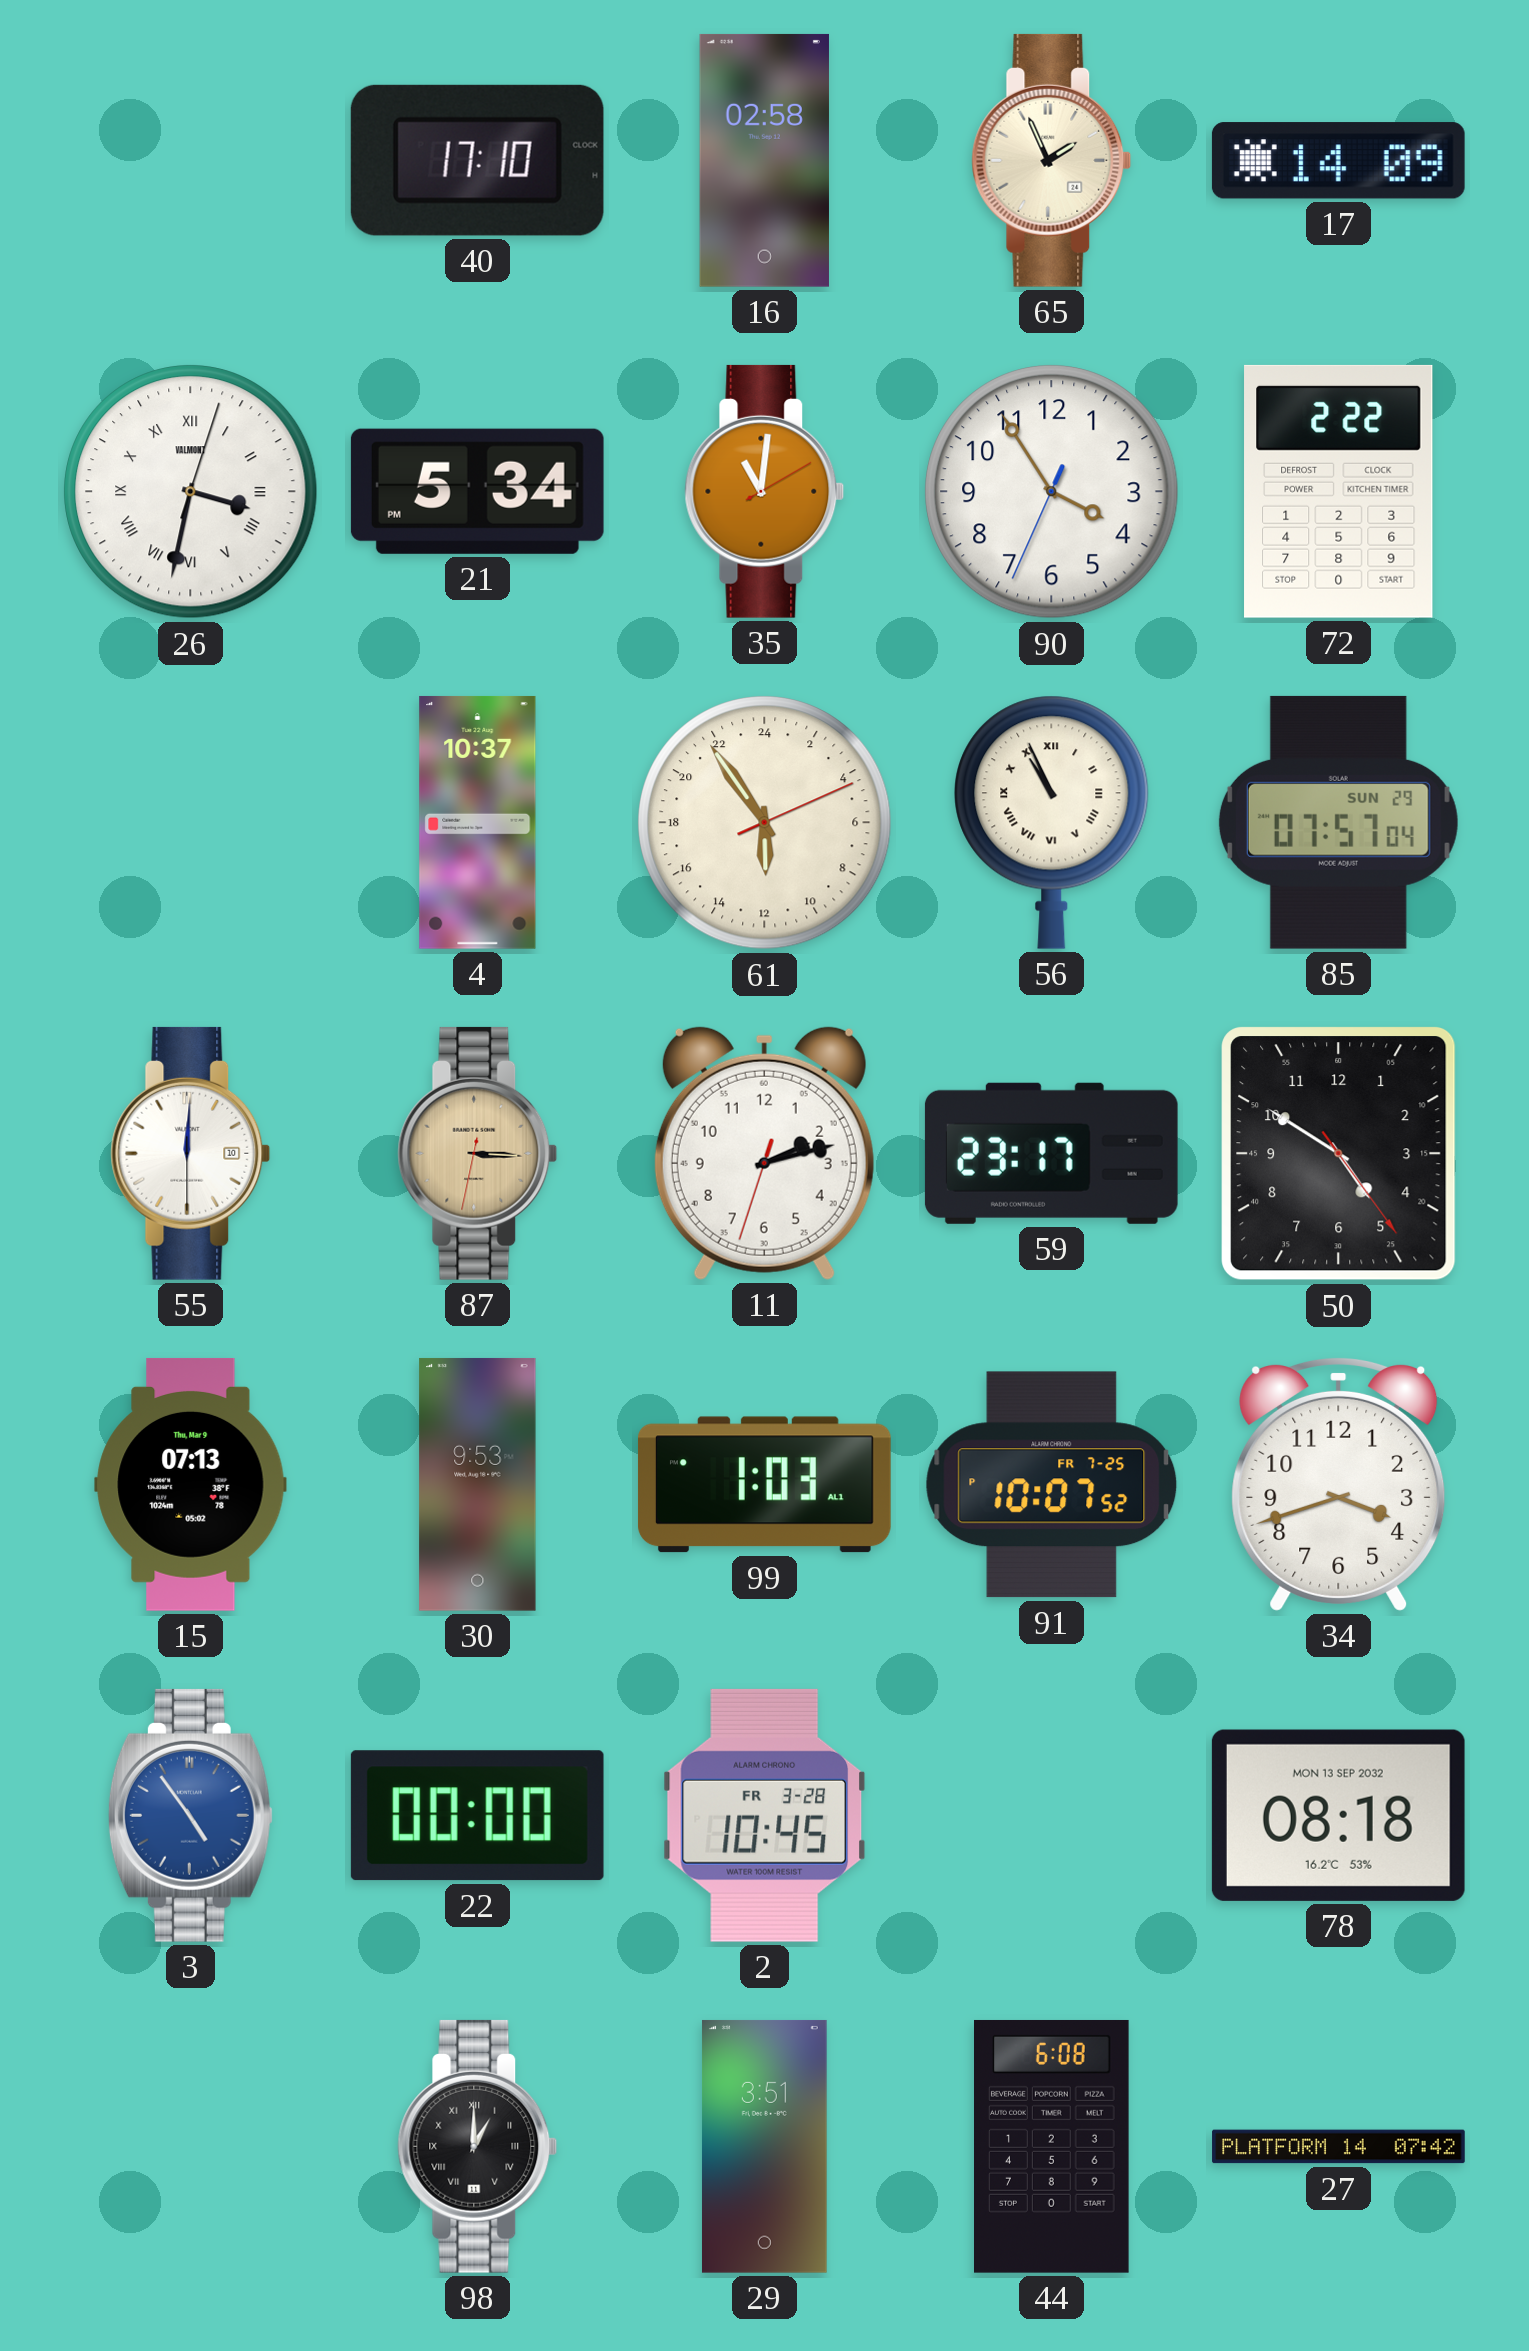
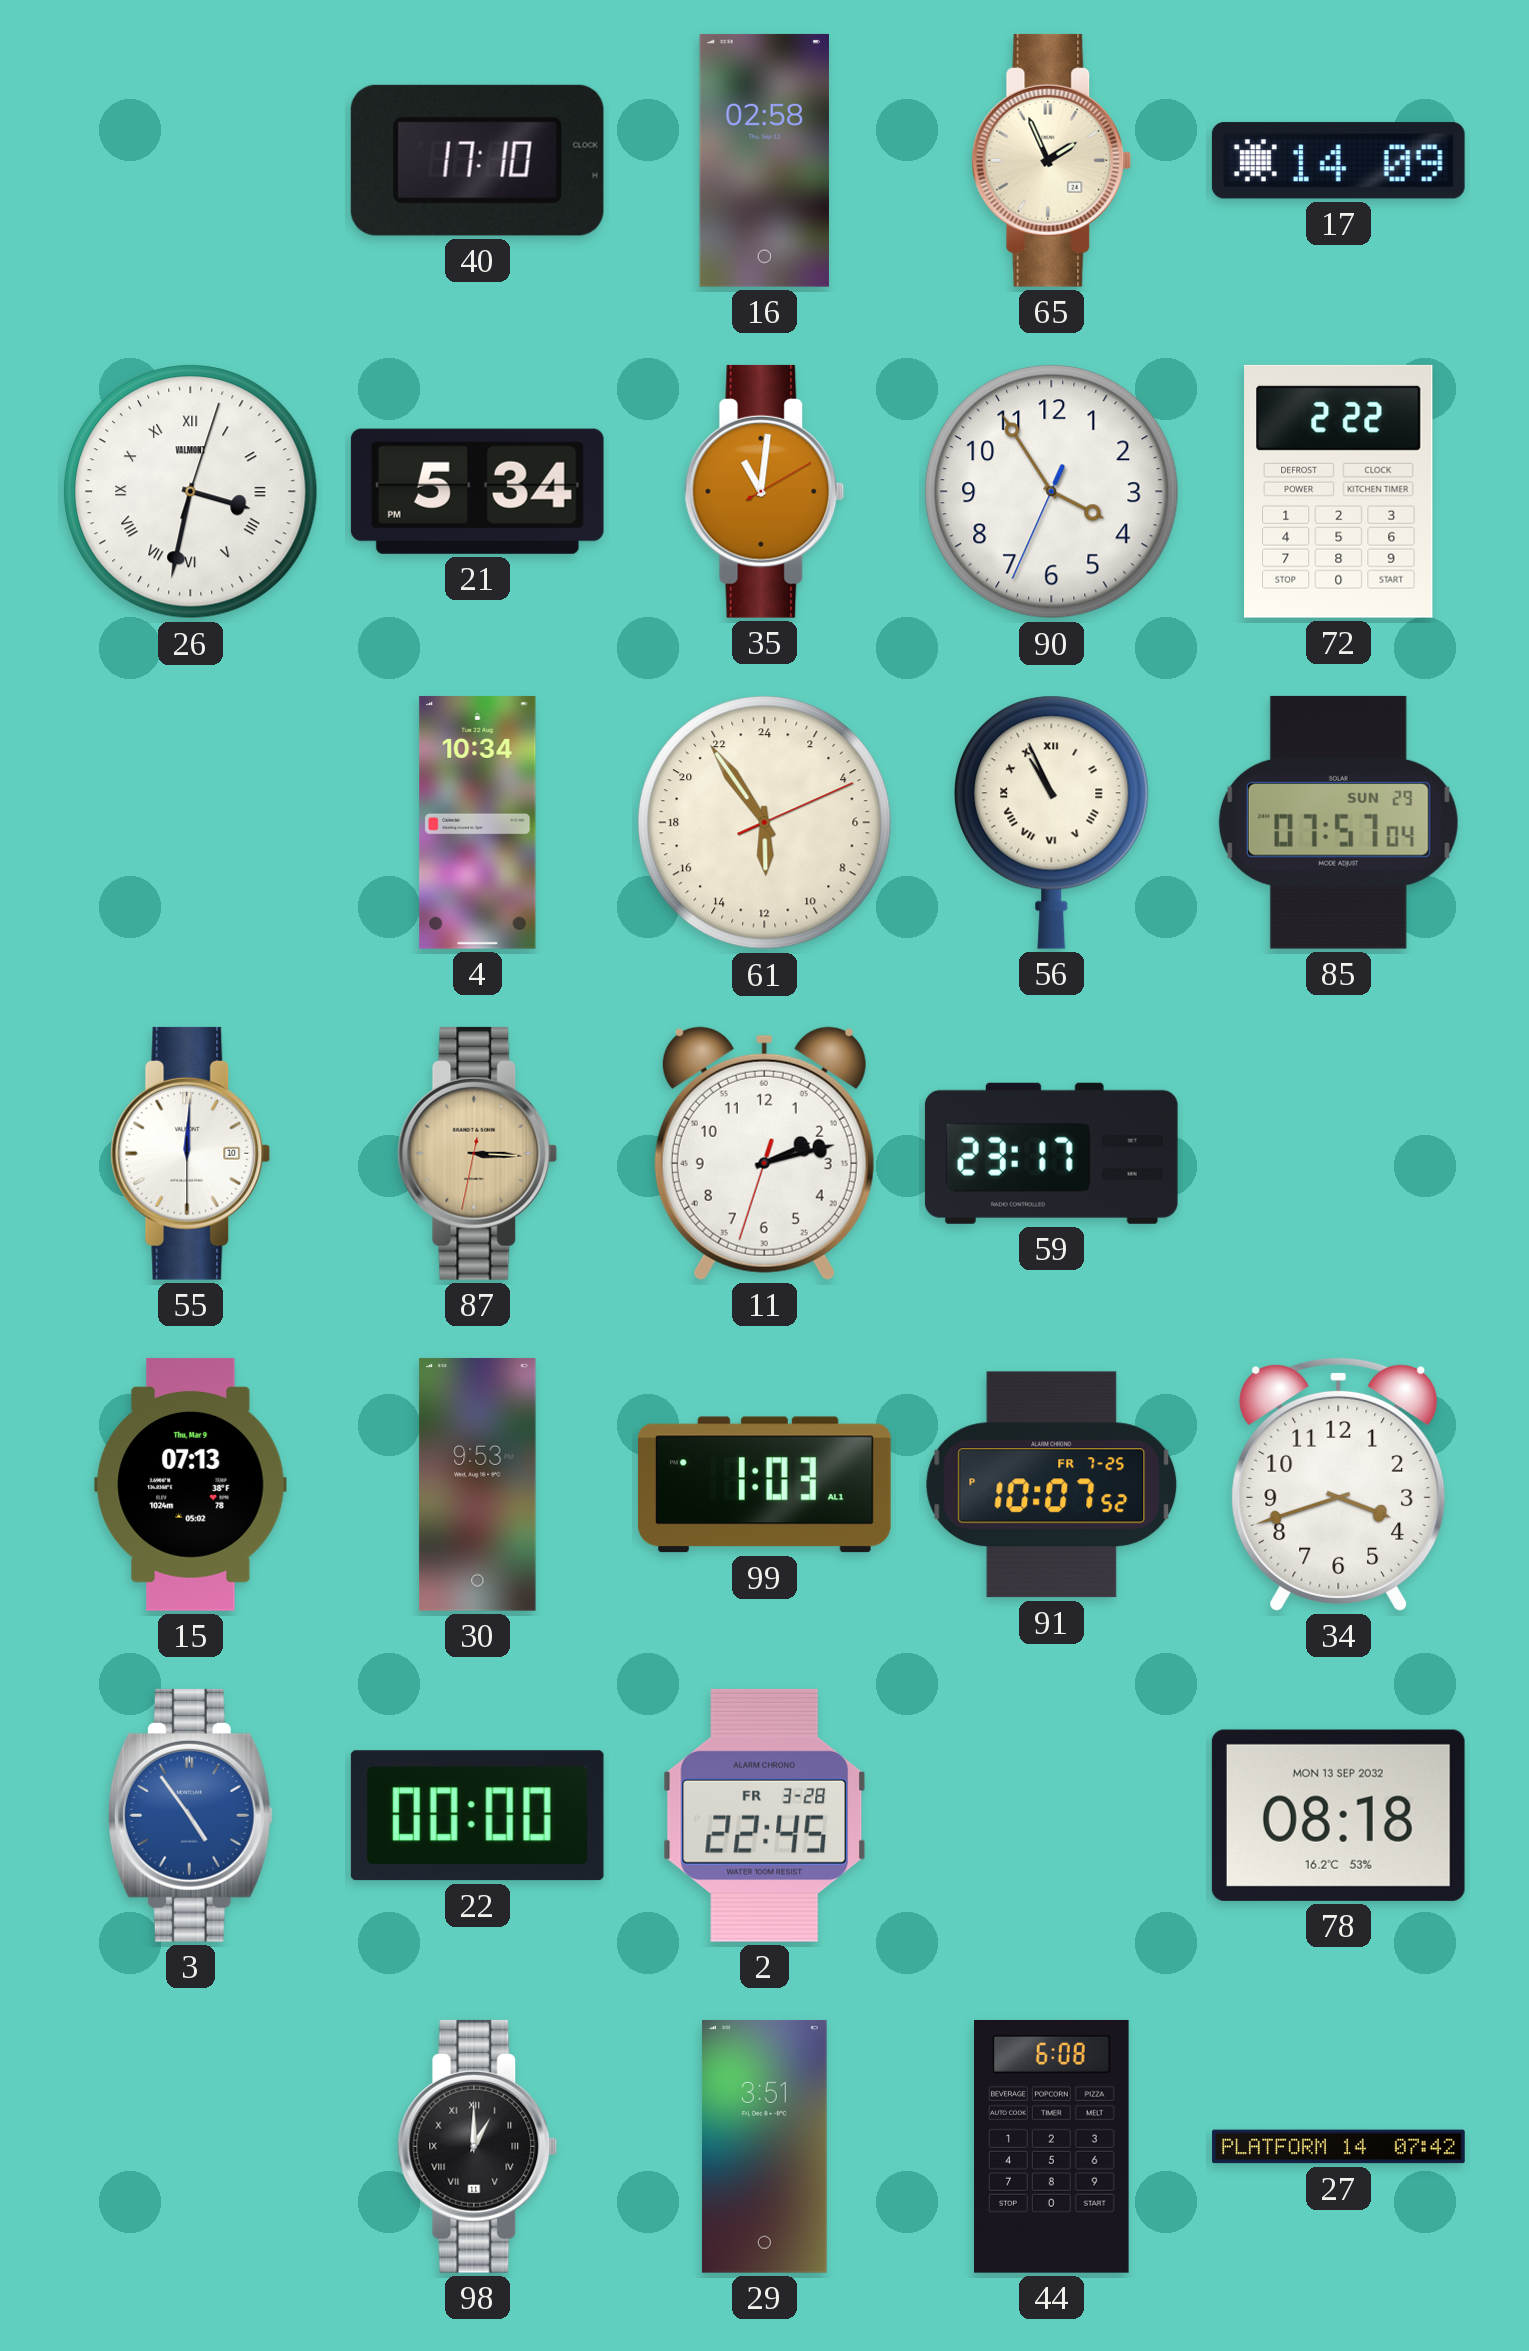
4: 10:37 -> 10:34
50: 4:50 -> none
2: 10:45 -> 22:45
